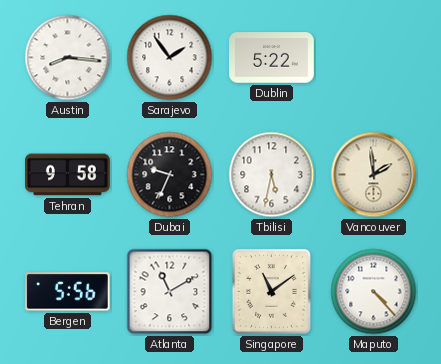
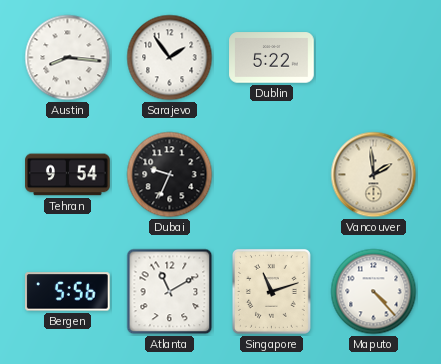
Tehran: 9:58 -> 9:54
Tbilisi: 5:32 -> none
Singapore: 11:09 -> 11:12
